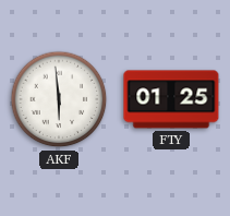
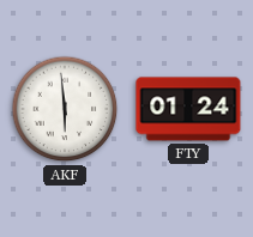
FTY: 01:25 -> 01:24
